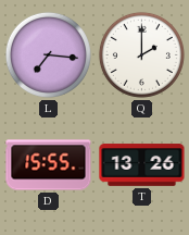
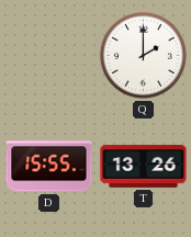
L: 7:16 -> none
